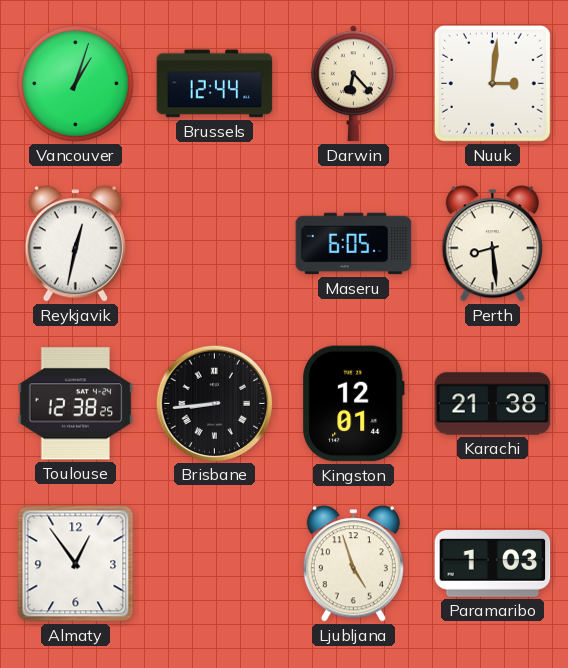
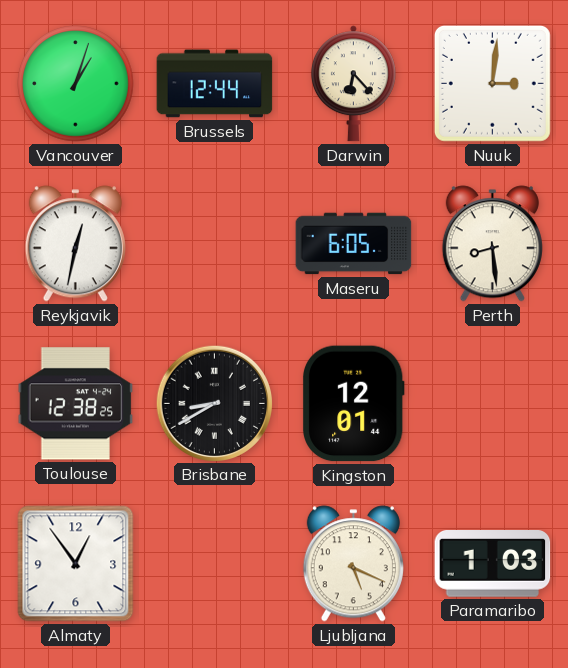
Brisbane: 8:44 -> 8:40
Karachi: 21:38 -> none
Ljubljana: 4:57 -> 5:19
